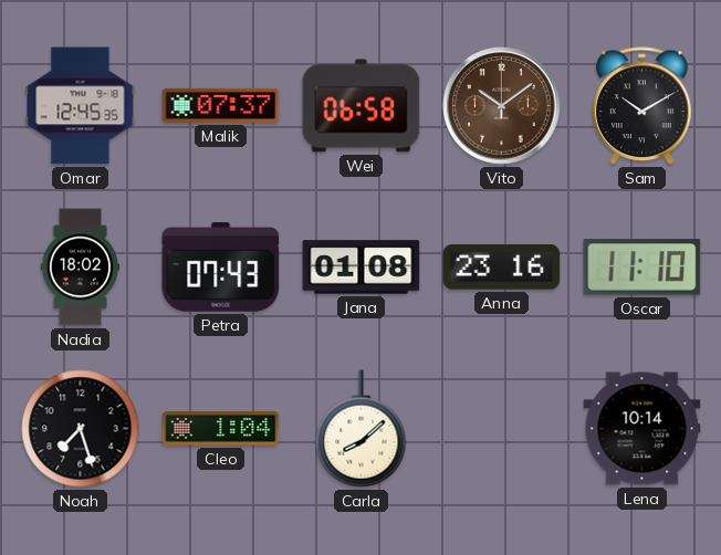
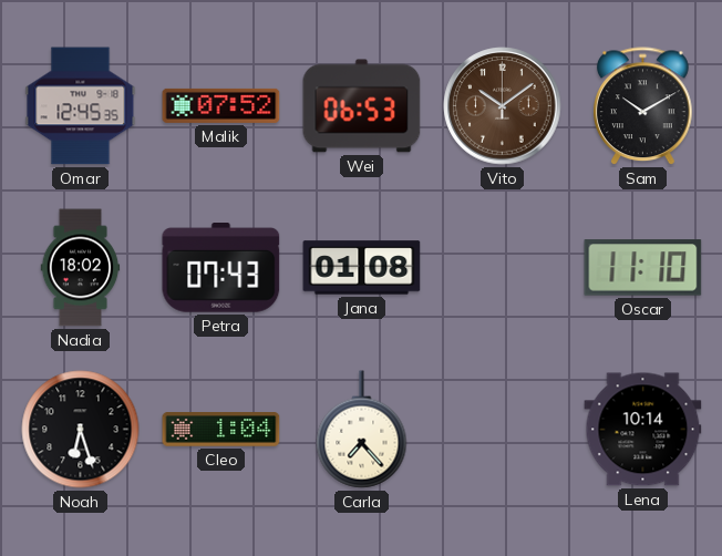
Malik: 07:37 -> 07:52
Wei: 06:58 -> 06:53
Anna: 23:16 -> none
Noah: 7:27 -> 6:27
Carla: 8:08 -> 7:23
